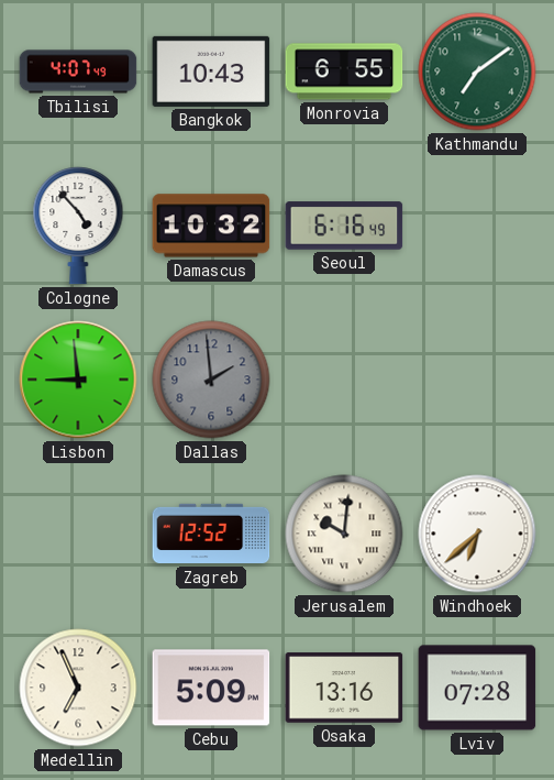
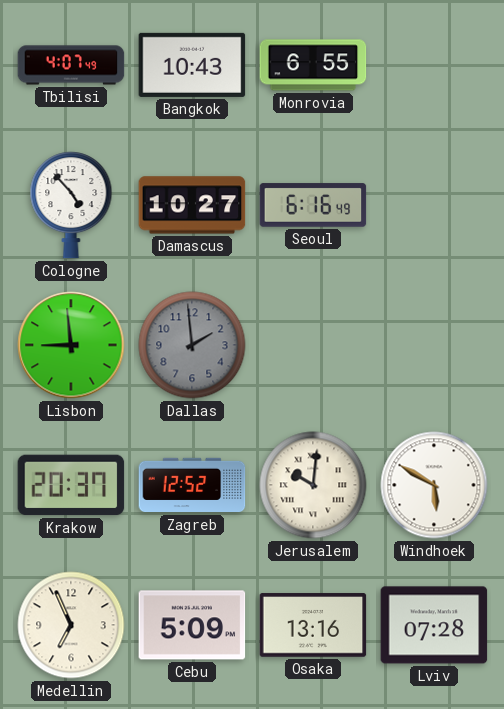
Kathmandu: 7:09 -> none
Damascus: 10:32 -> 10:27
Krakow: none -> 20:37
Windhoek: 6:38 -> 5:50
